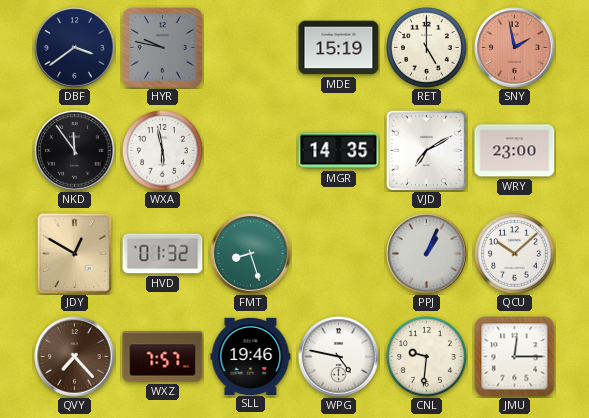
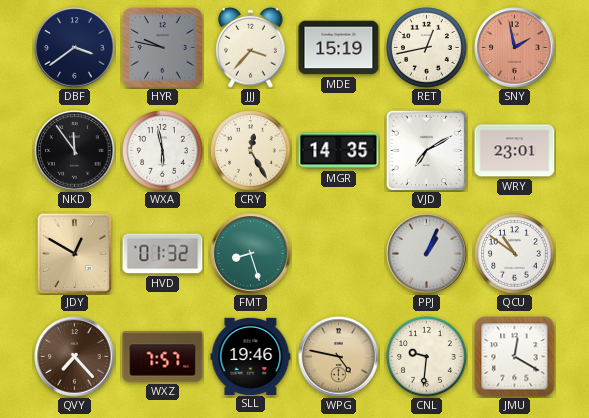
JJJ: none -> 3:37
RET: 5:00 -> 12:43
CRY: none -> 12:25
WRY: 23:00 -> 23:01
QCU: 10:08 -> 10:51
WPG dial: white -> champagne
JMU: 12:15 -> 12:20
